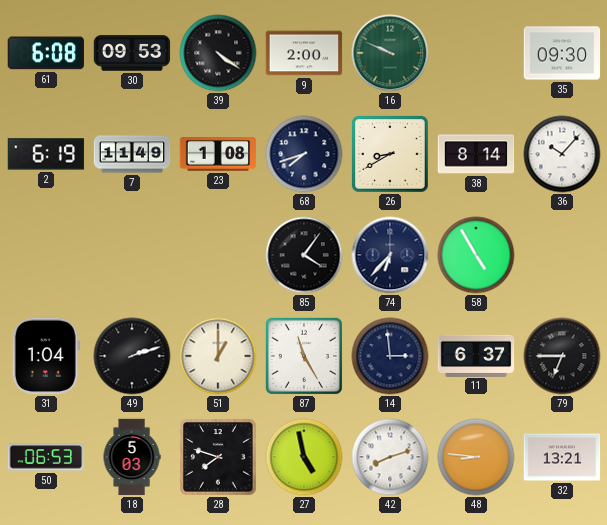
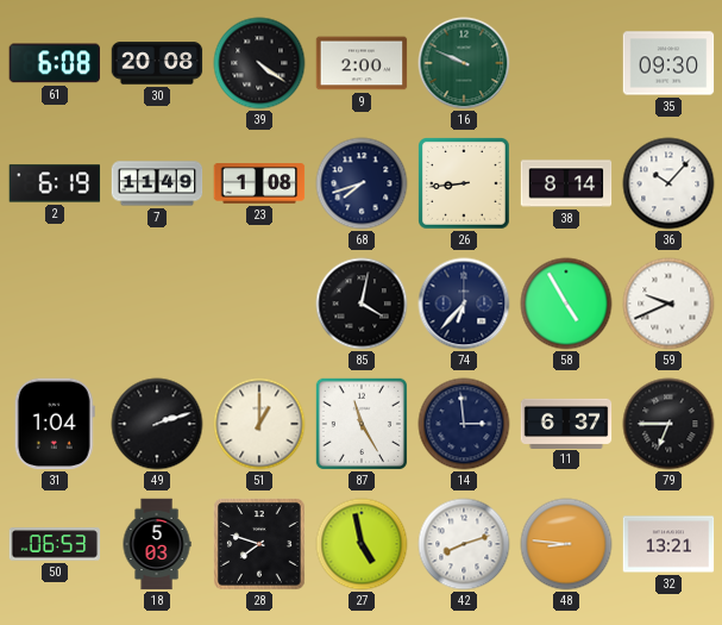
30: 09:53 -> 20:08
26: 8:40 -> 8:44
85: 4:06 -> 4:02
59: none -> 9:41
